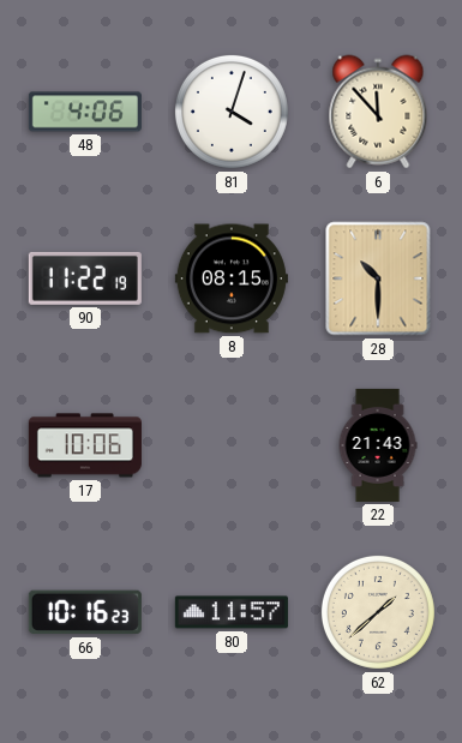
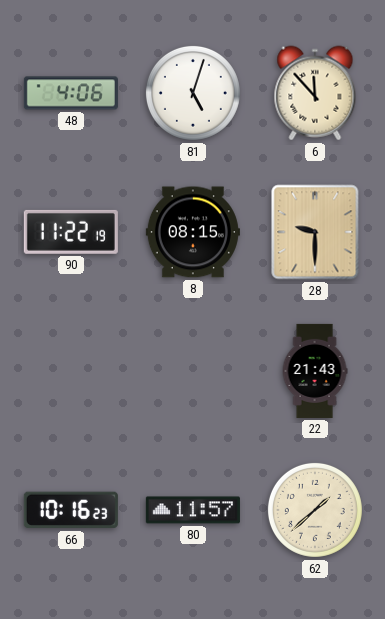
81: 4:03 -> 5:03
28: 10:30 -> 9:30
17: 10:06 -> none
